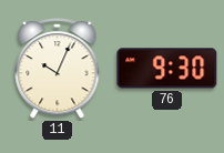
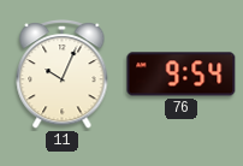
76: 9:30 -> 9:54
